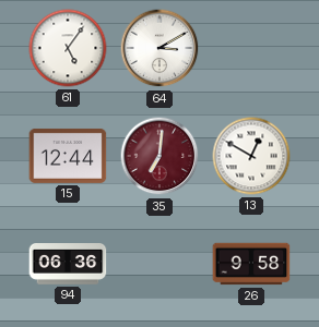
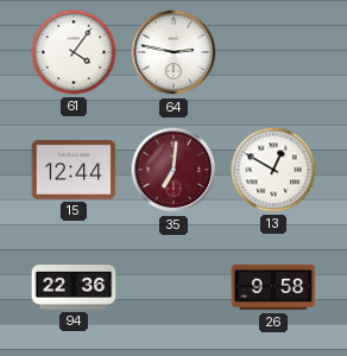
61: 5:06 -> 4:06
64: 3:10 -> 2:47
94: 06:36 -> 22:36
